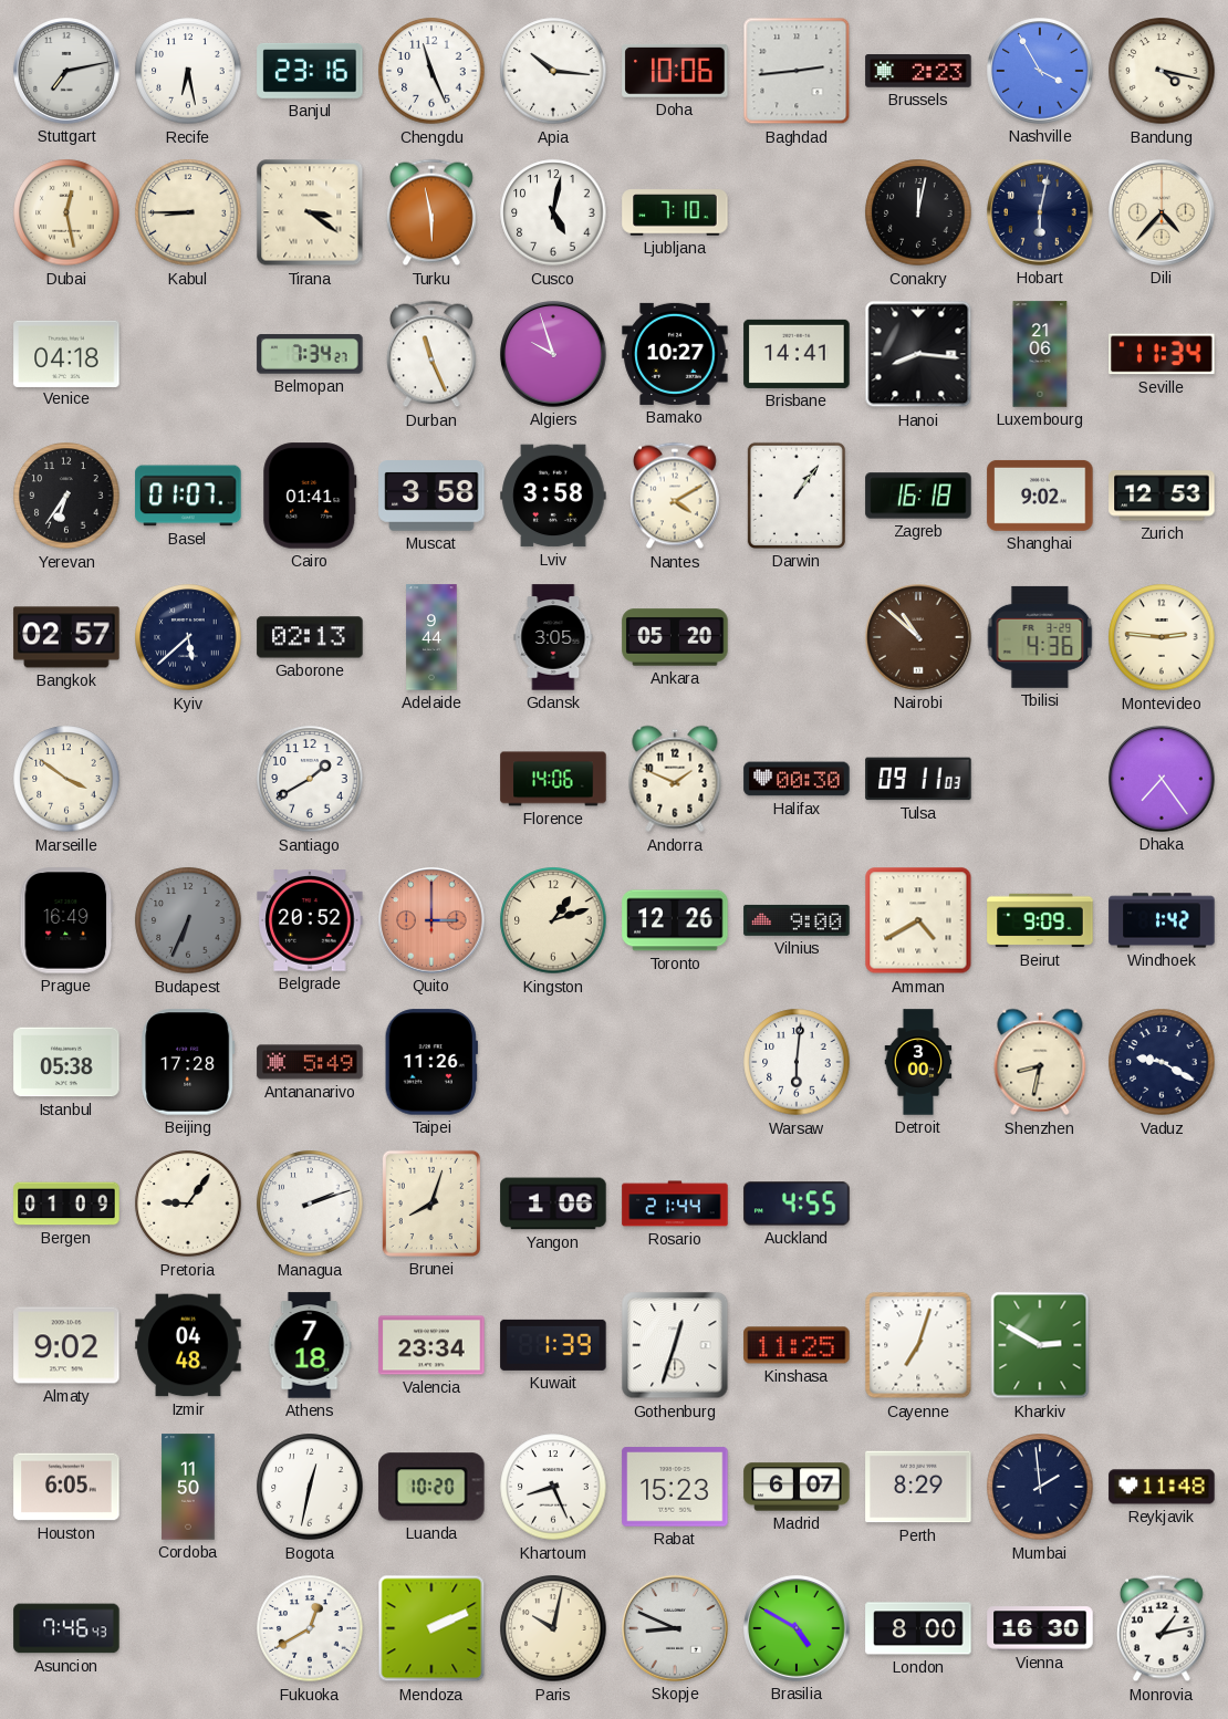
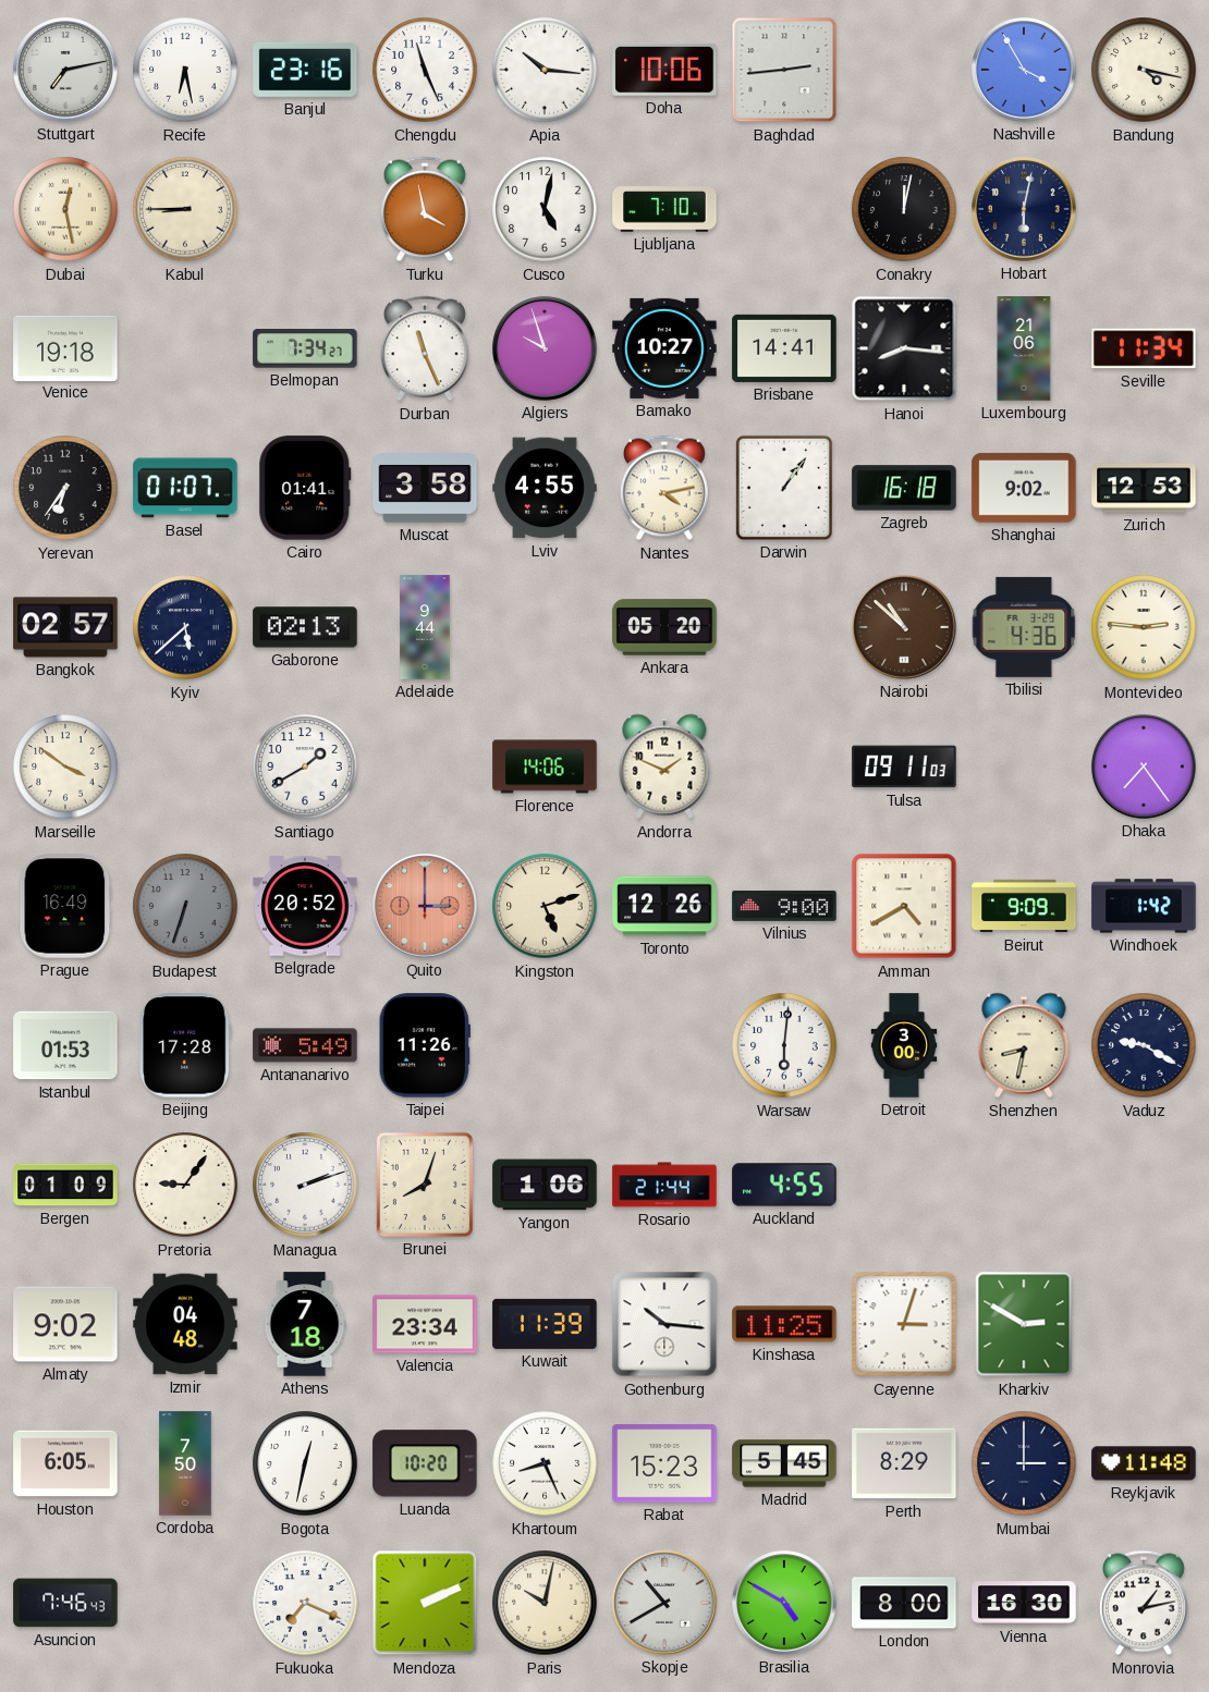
Brussels: 2:23 -> none
Tirana: 3:21 -> none
Turku: 5:58 -> 3:58
Dili: 4:37 -> none
Venice: 04:18 -> 19:18
Lviv: 3:58 -> 4:55
Nantes: 4:10 -> 4:13
Gdansk: 3:05 -> none
Halifax: 00:30 -> none
Budapest: 6:34 -> 6:33
Kingston: 1:12 -> 5:12
Istanbul: 05:38 -> 01:53
Kuwait: 1:39 -> 11:39
Gothenburg: 12:33 -> 10:16
Cayenne: 7:03 -> 3:03
Cordoba: 11:50 -> 7:50
Madrid: 6:07 -> 5:45
Mumbai: 1:59 -> 3:00
Fukuoka: 12:40 -> 7:19
Skopje: 8:49 -> 10:40
